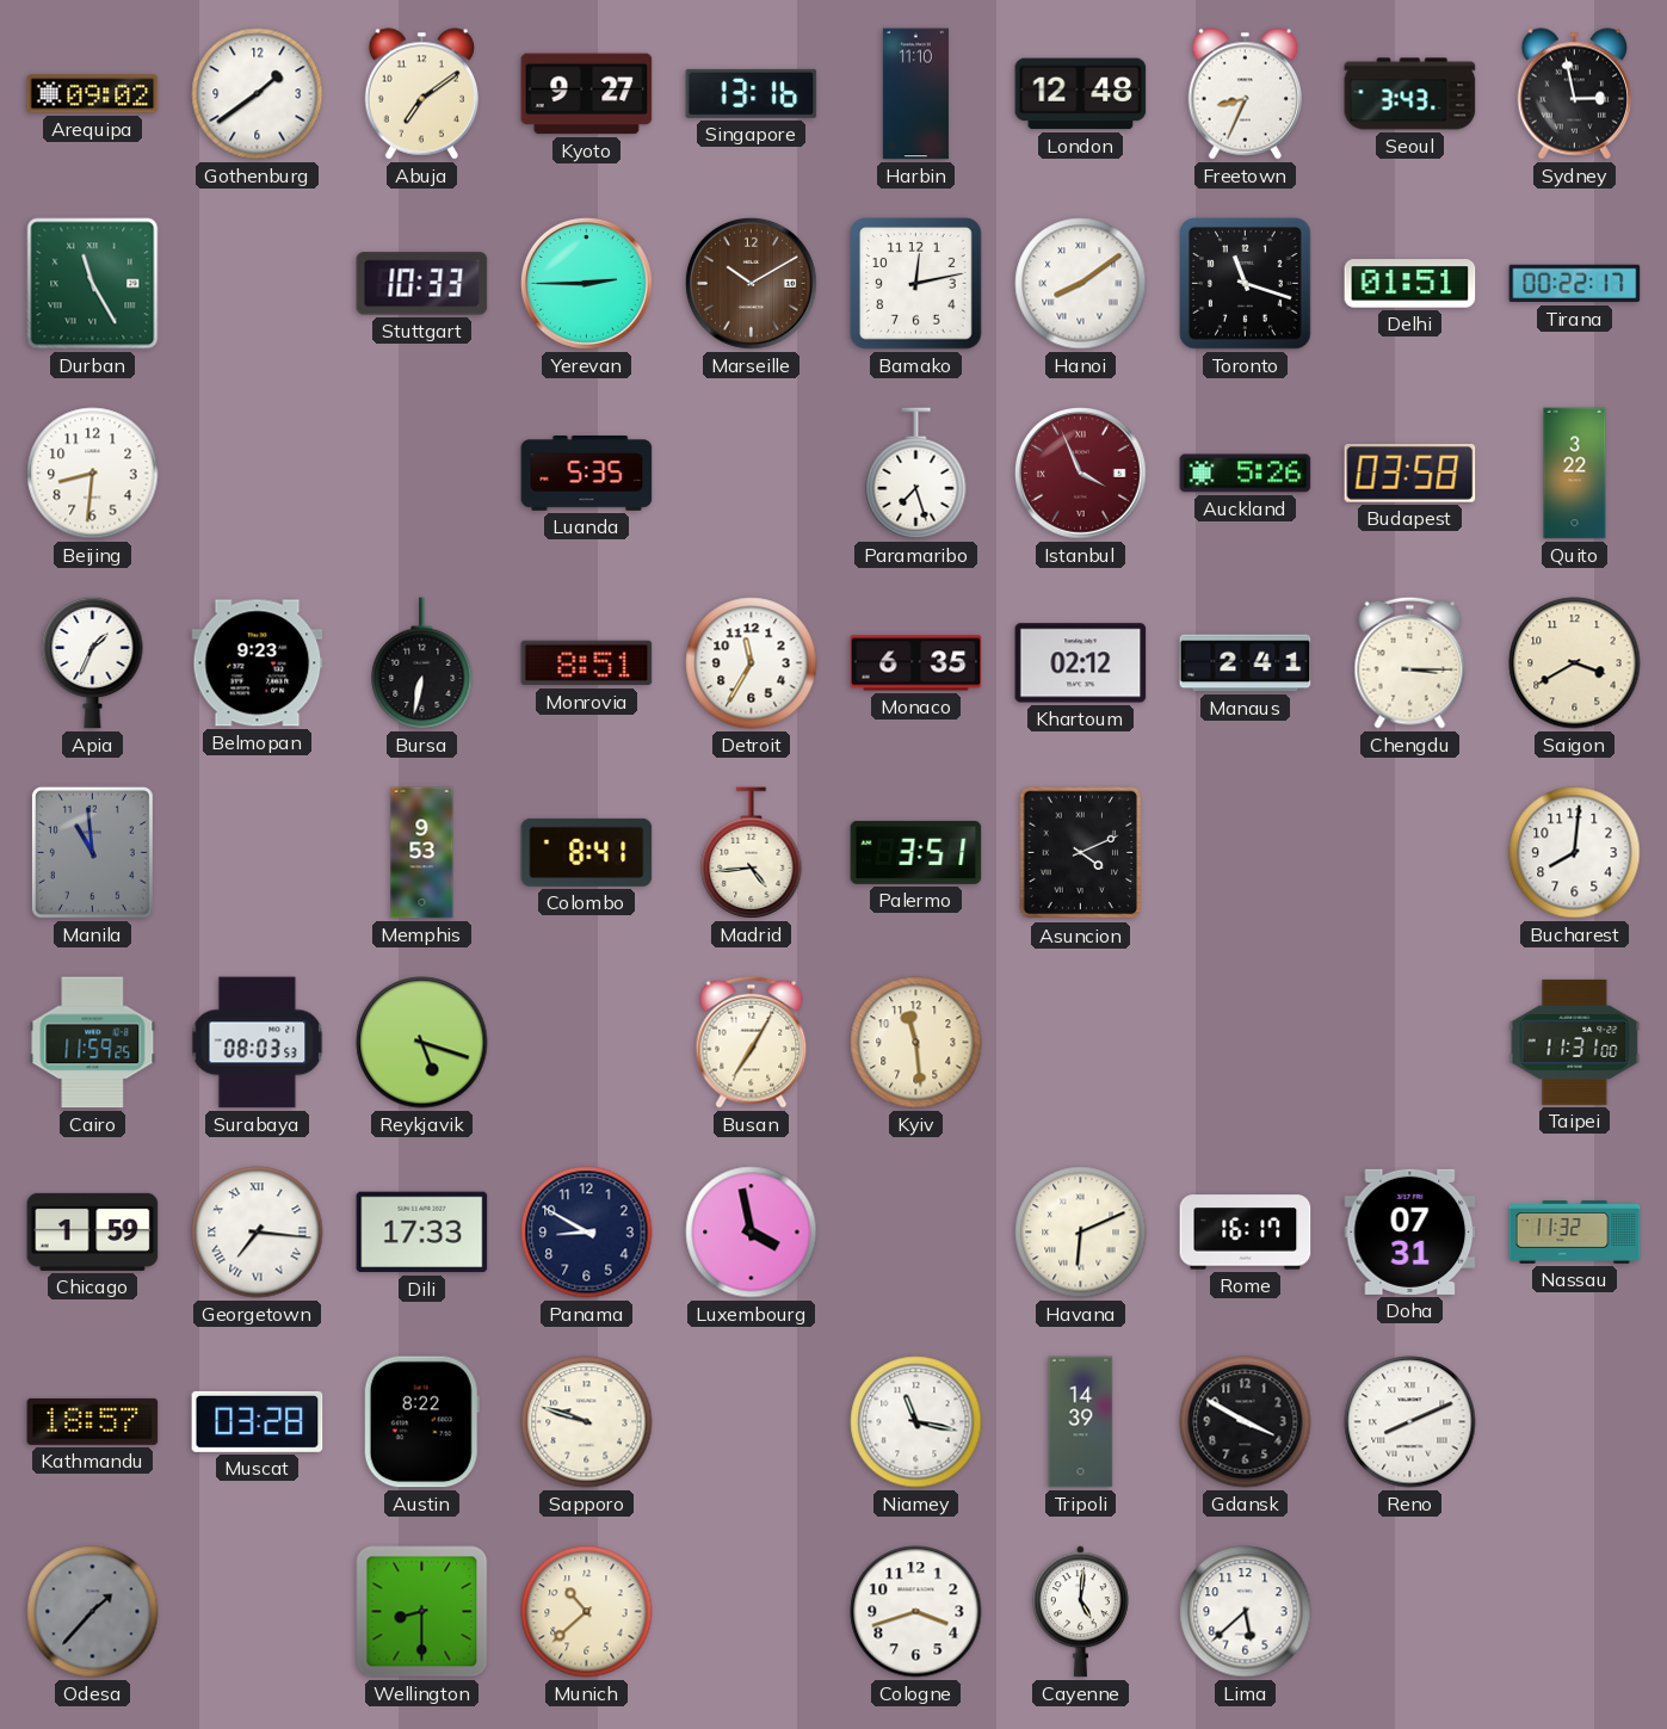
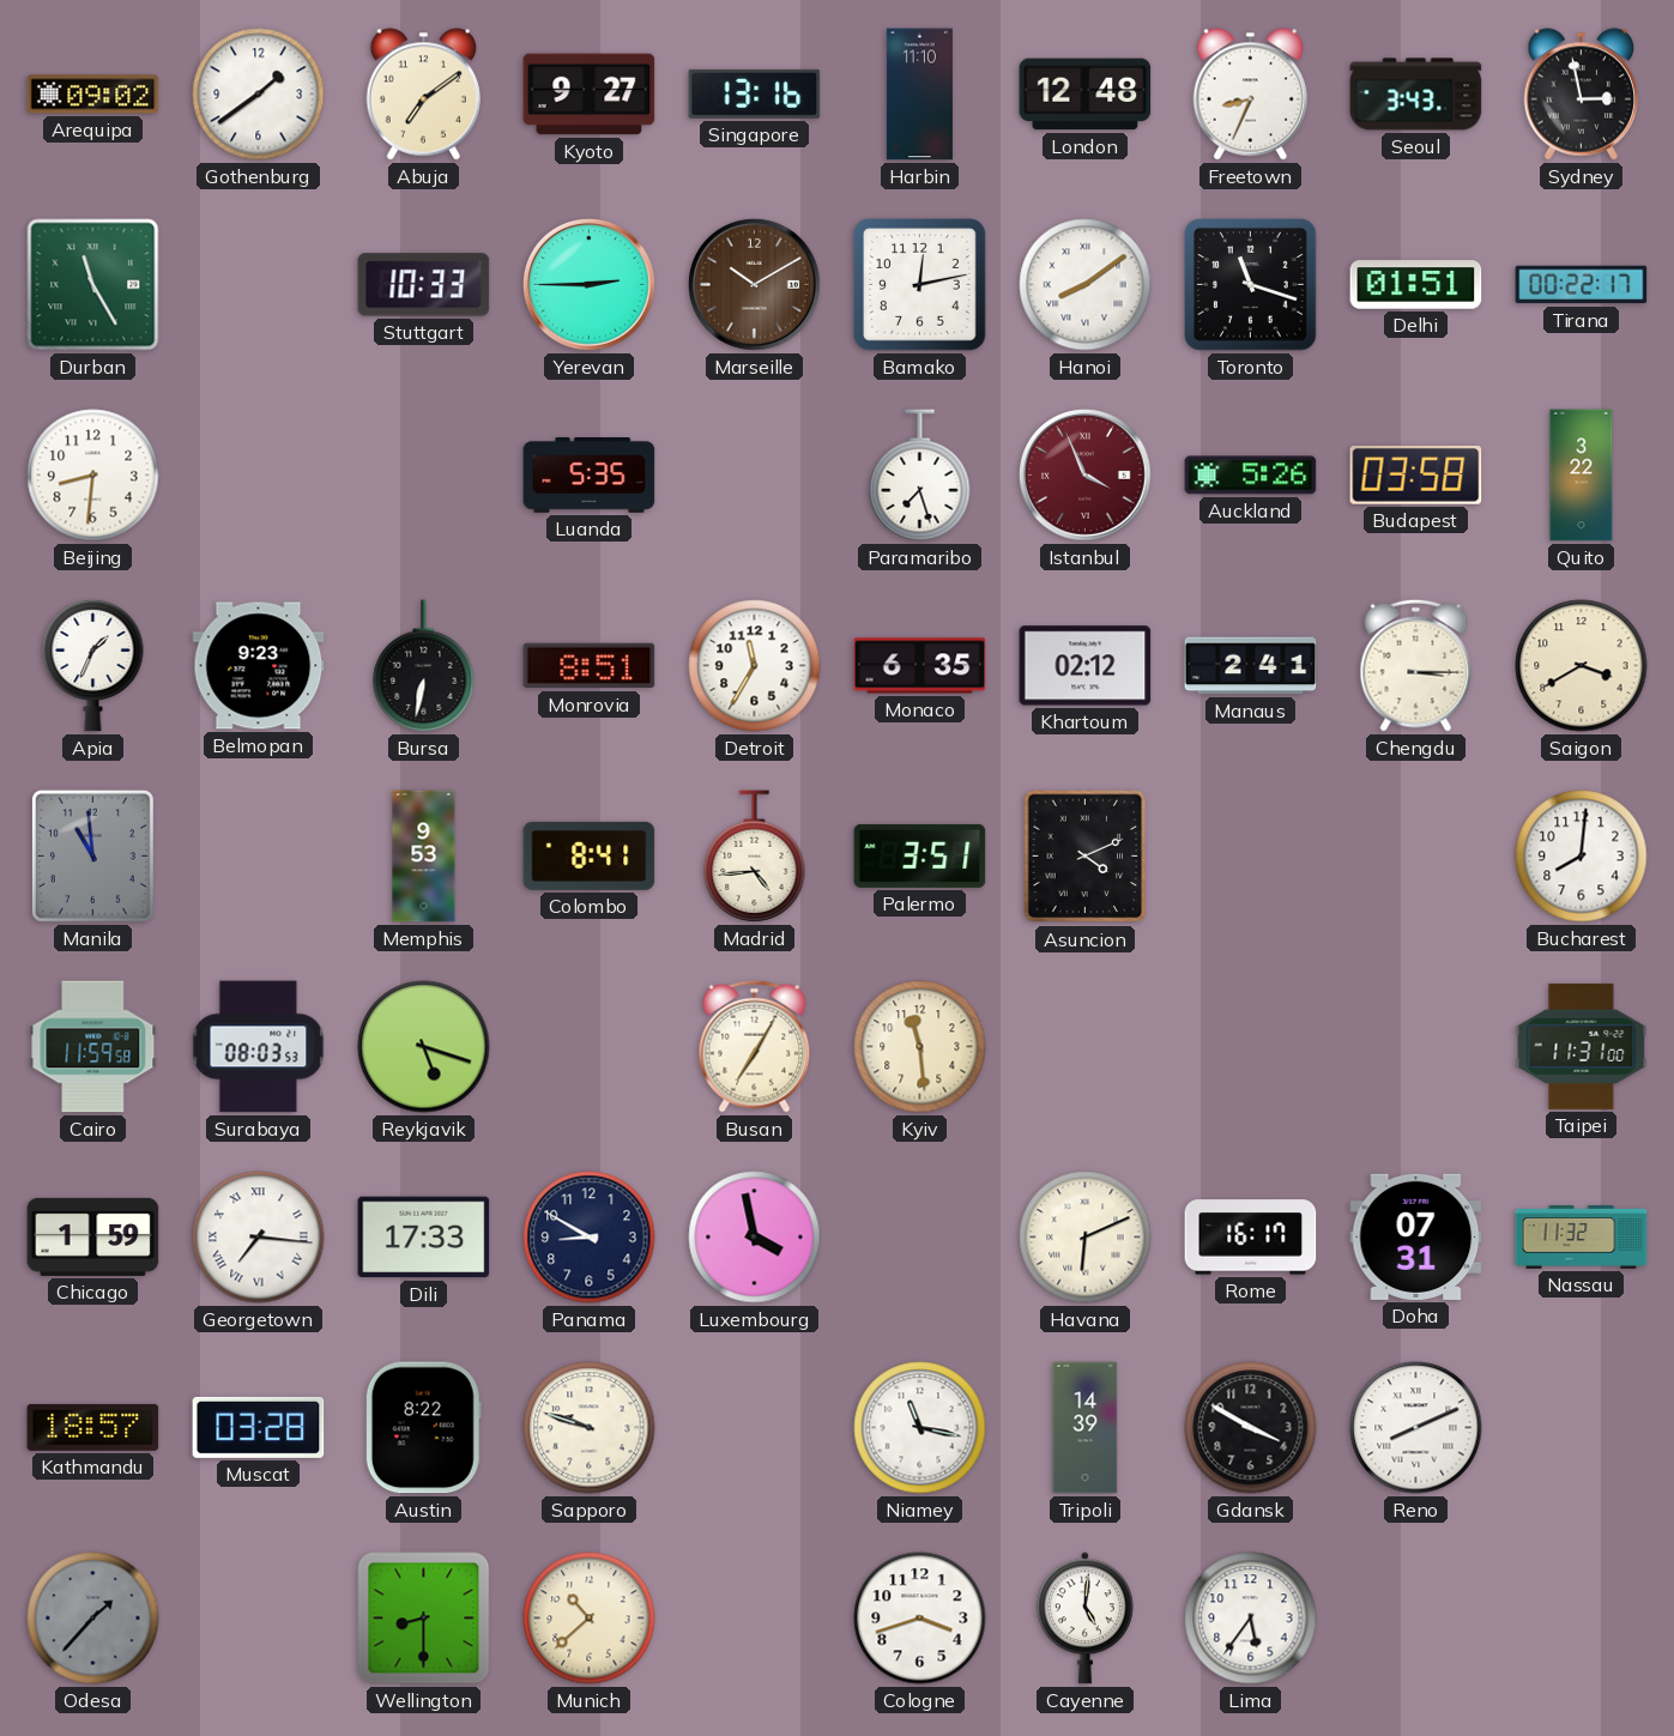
Cairo: 11:59:25 -> 11:59:58
Lima: 5:38 -> 5:36
